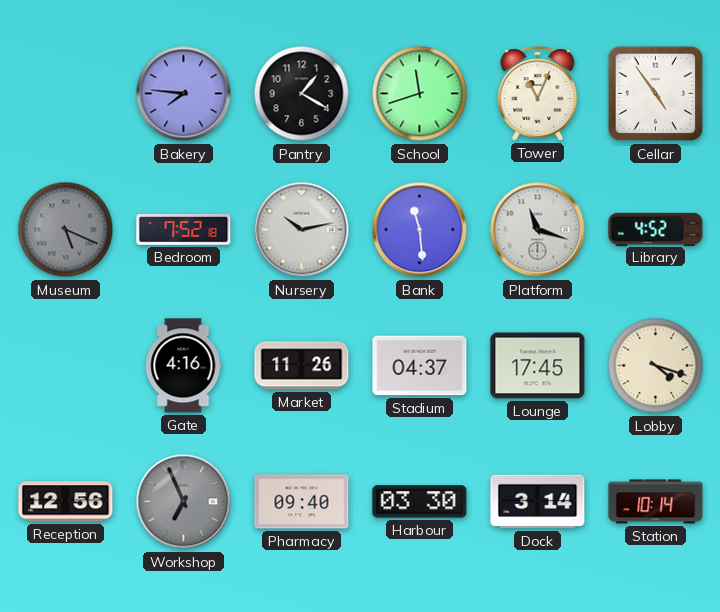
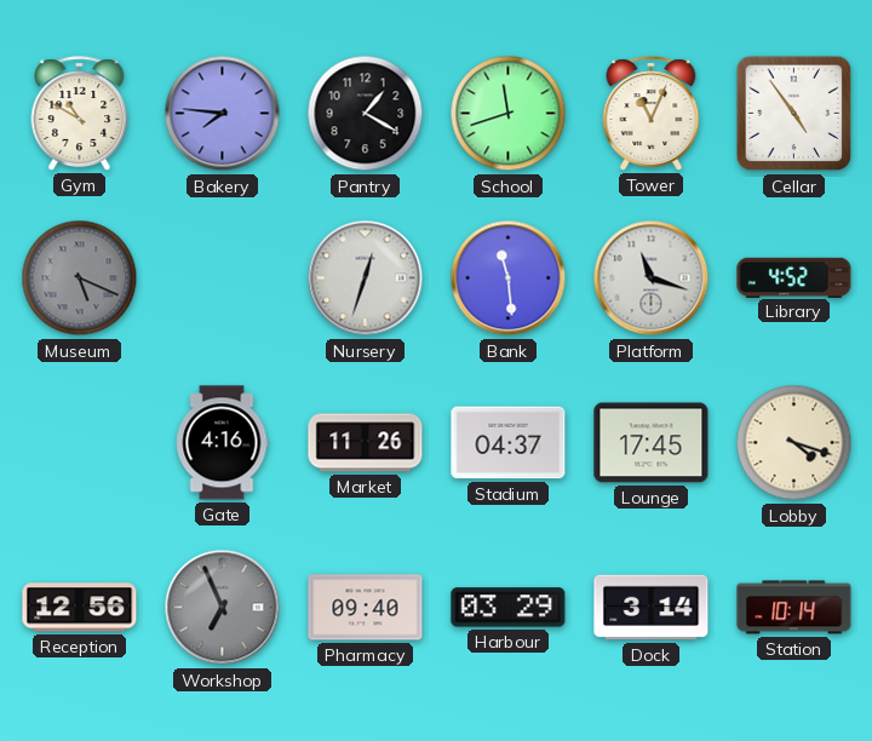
Gym: none -> 10:50
Bedroom: 7:52 -> none
Nursery: 10:13 -> 12:33
Harbour: 03:30 -> 03:29
